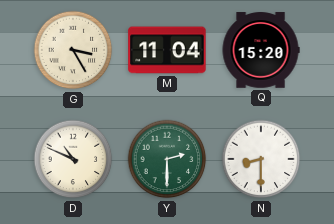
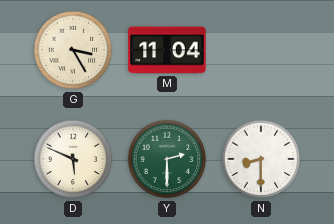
Q: 15:20 -> none
D: 10:49 -> 5:49
